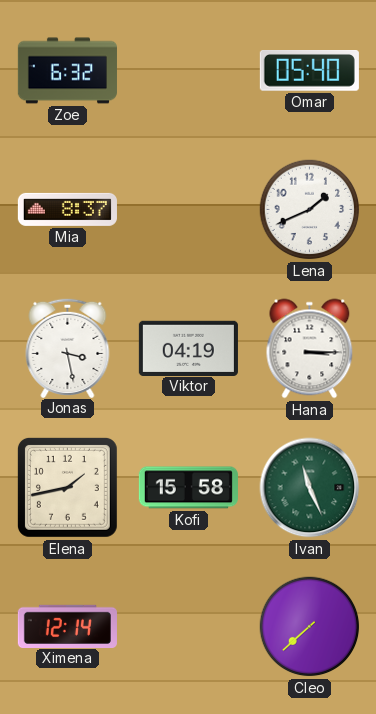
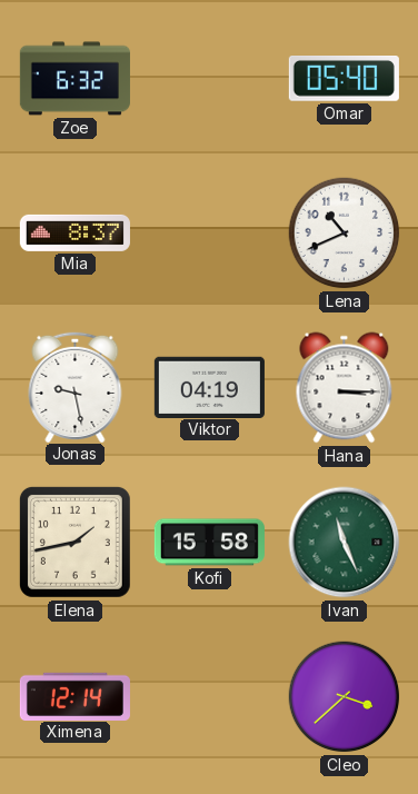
Lena: 1:41 -> 10:41
Jonas: 3:28 -> 9:28
Cleo: 7:38 -> 3:38
